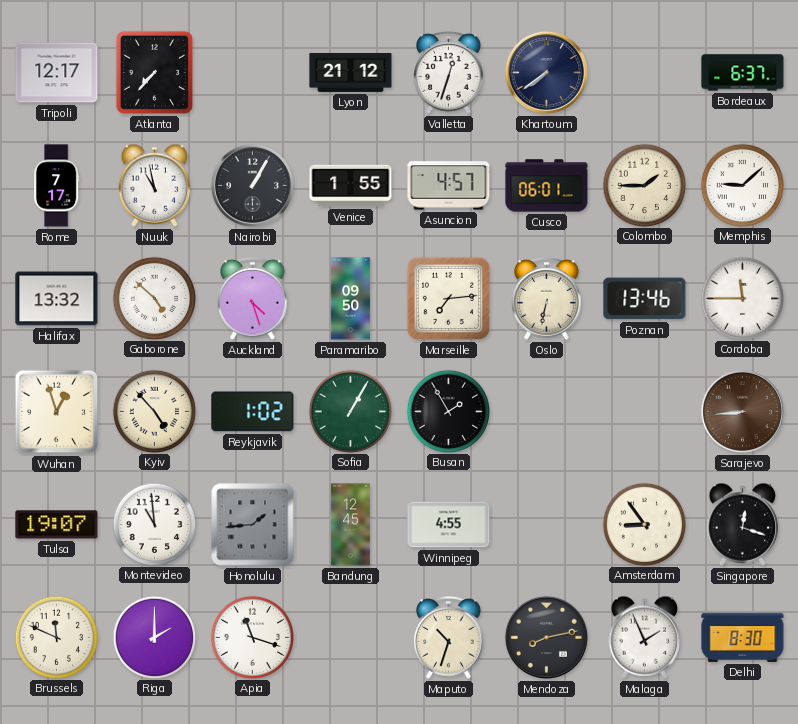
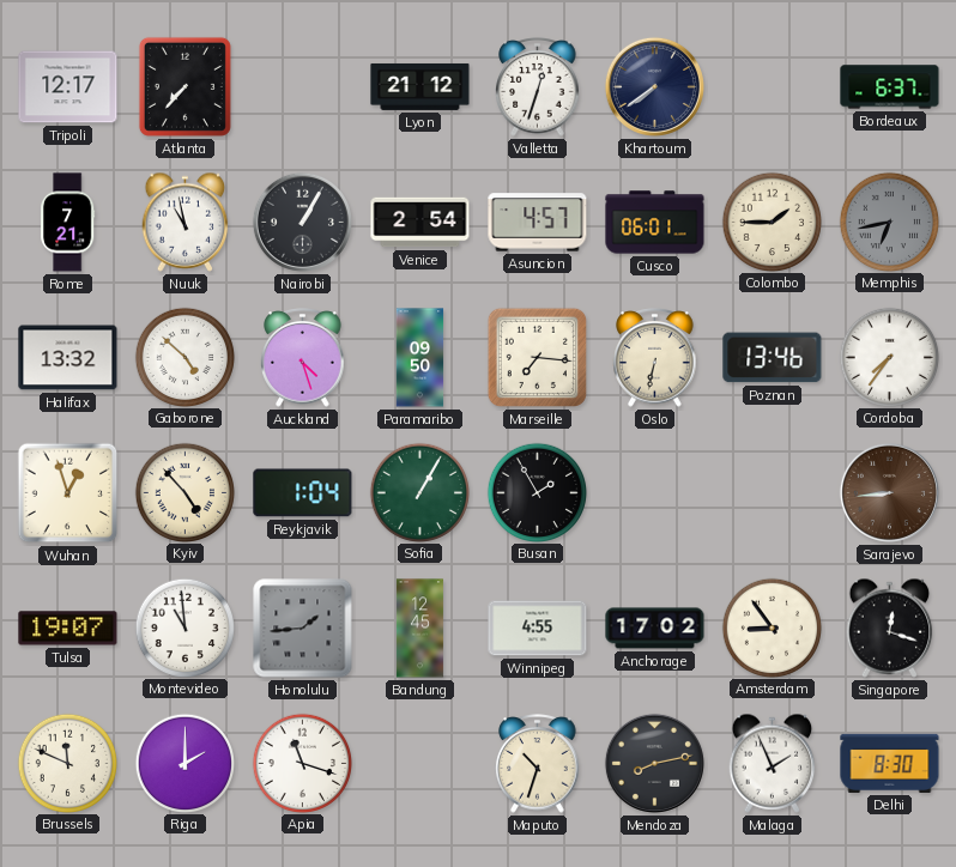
Rome: 7:17 -> 7:21
Venice: 1:55 -> 2:54
Memphis: 9:08 -> 6:43
Memphis dial: white -> grey
Marseille: 7:14 -> 7:16
Cordoba: 11:45 -> 7:36
Reykjavik: 1:02 -> 1:04
Anchorage: none -> 17:02
